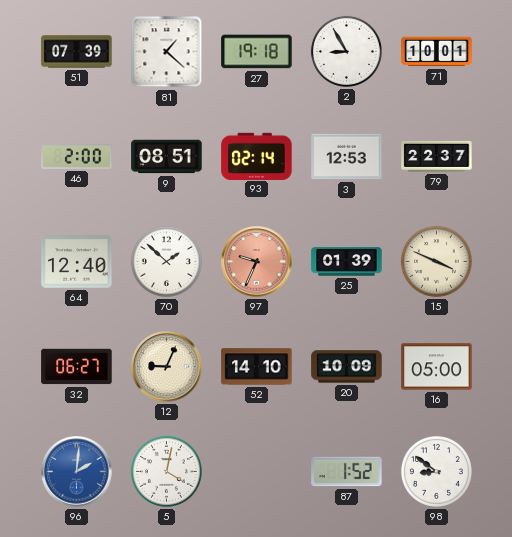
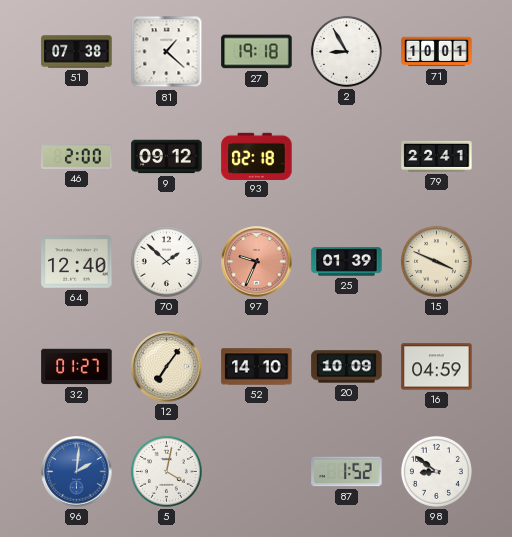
51: 07:39 -> 07:38
9: 08:51 -> 09:12
93: 02:14 -> 02:18
3: 12:53 -> none
79: 22:37 -> 22:41
32: 06:27 -> 01:27
12: 9:04 -> 7:06
16: 05:00 -> 04:59
